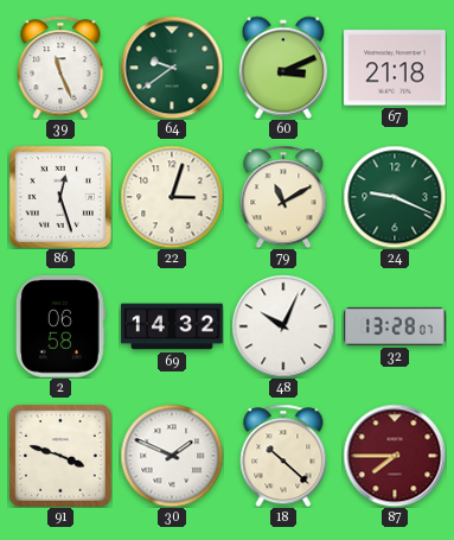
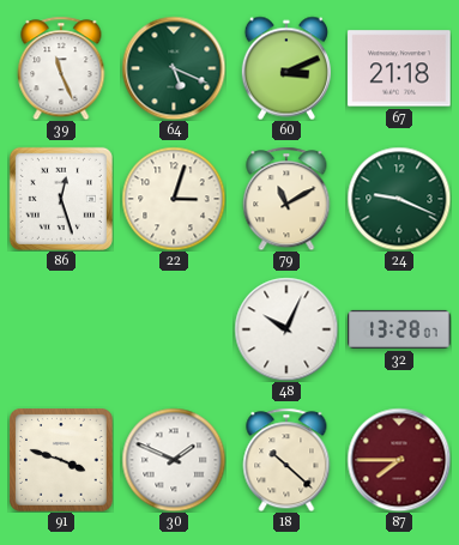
64: 9:39 -> 5:19
2: 06:58 -> none
69: 14:32 -> none
